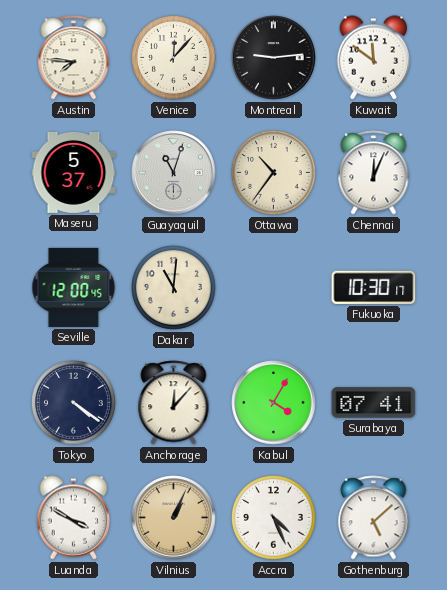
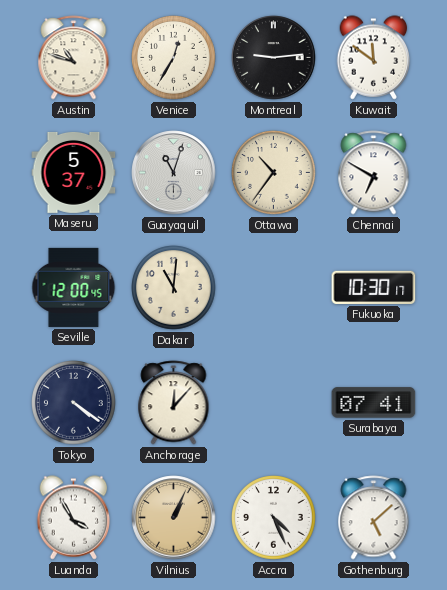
Austin: 7:46 -> 10:48
Venice: 12:07 -> 12:35
Chennai: 12:04 -> 6:50
Kabul: 4:05 -> none
Luanda: 3:50 -> 3:55
